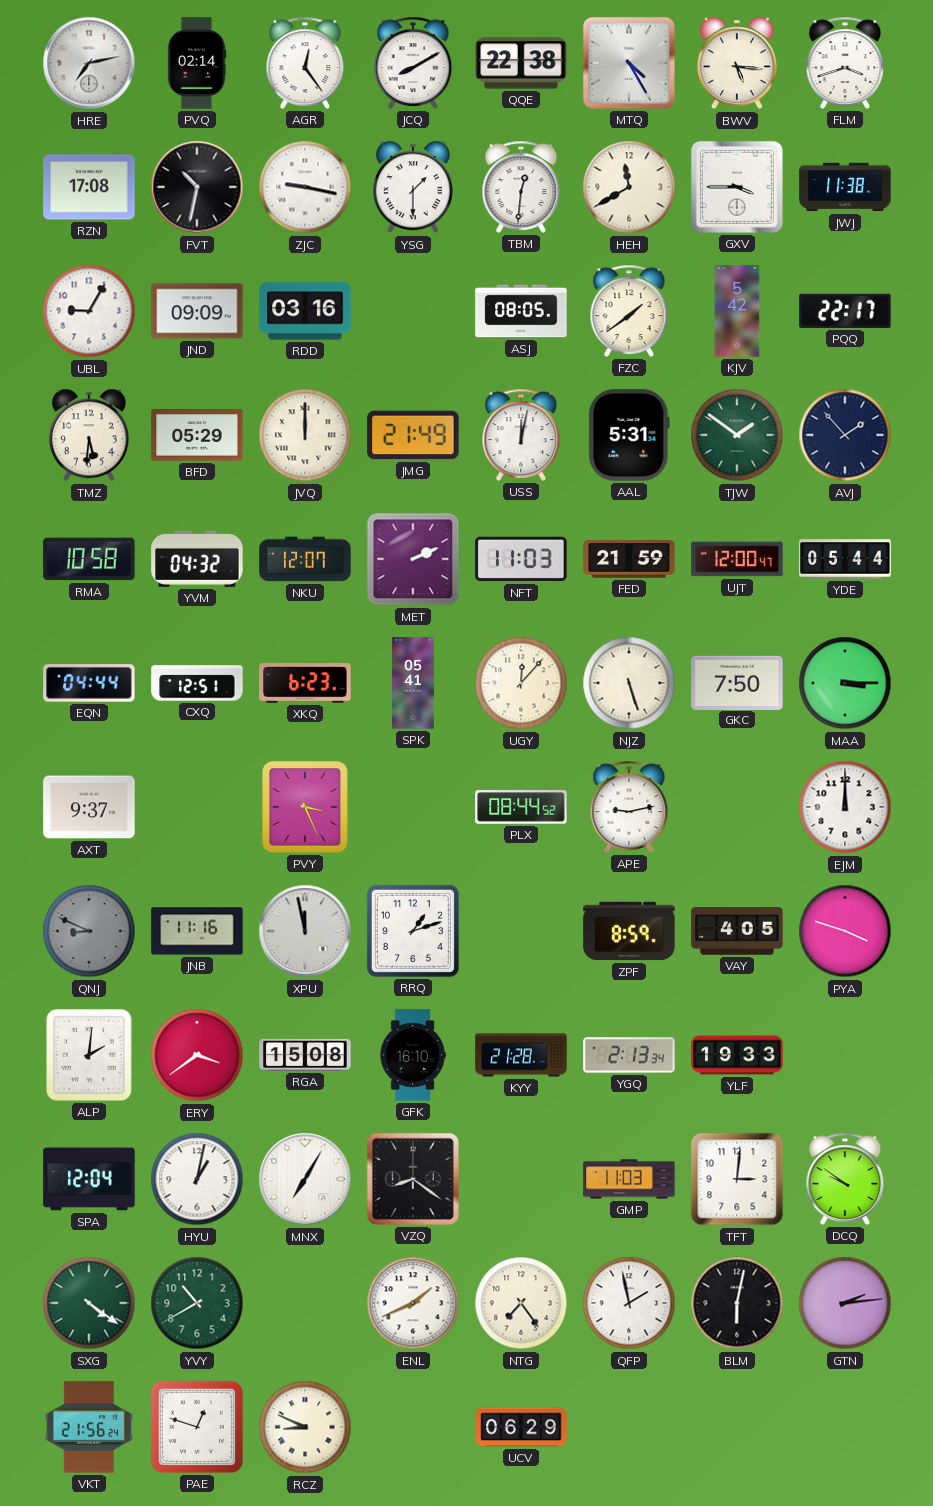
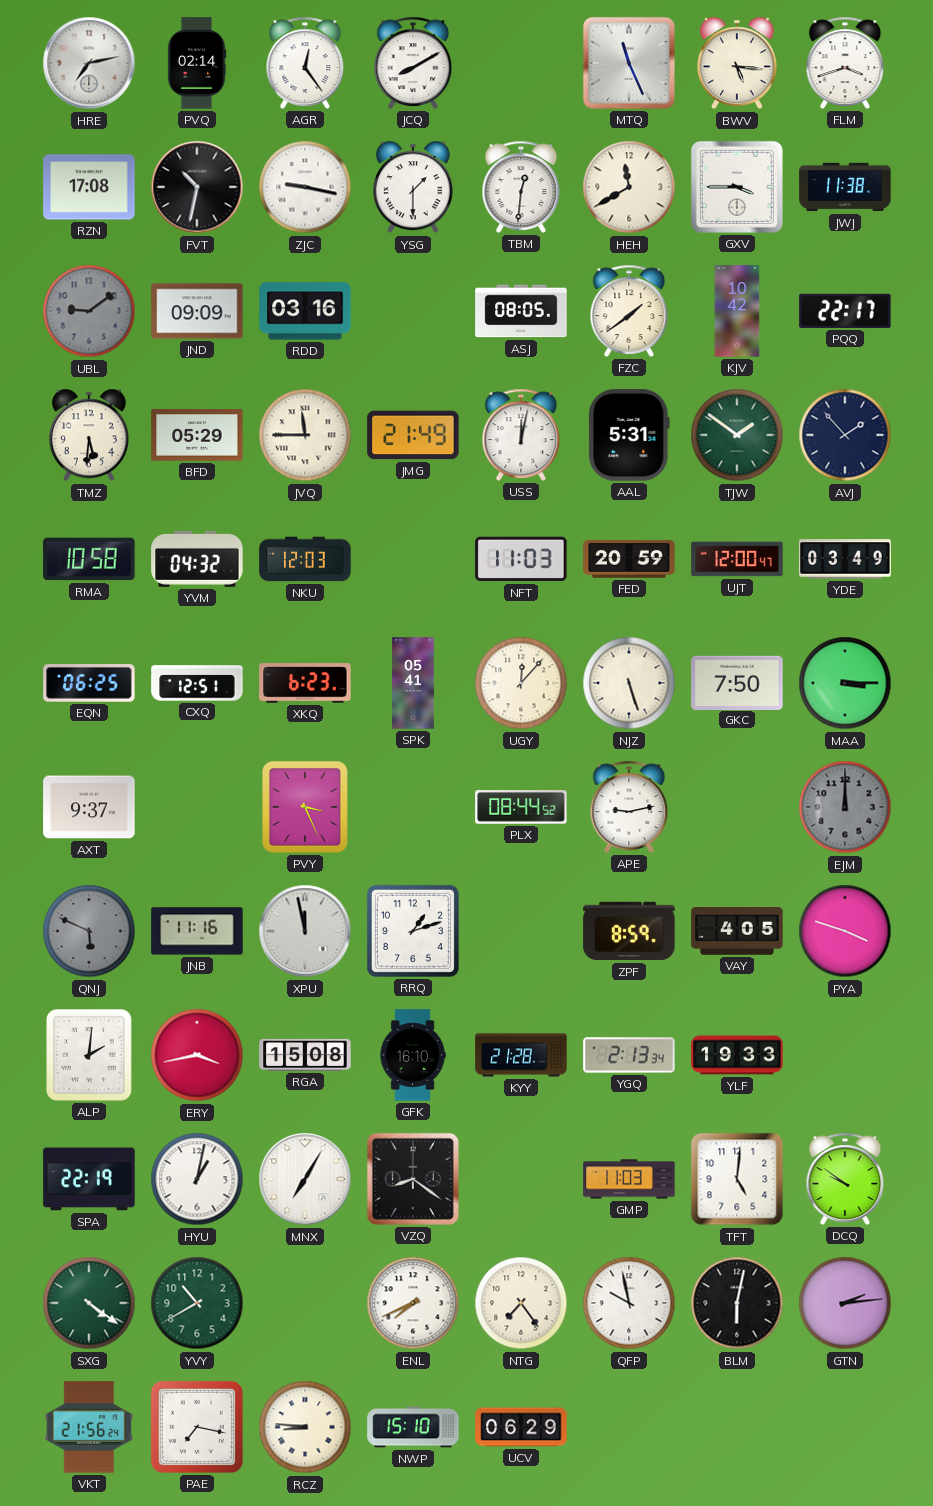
QQE: 22:38 -> none
MTQ: 4:25 -> 11:26
UBL: 9:05 -> 9:09
UBL dial: white -> grey
KJV: 5:42 -> 10:42
JVQ: 12:00 -> 11:45
NKU: 12:07 -> 12:03
MET: 2:11 -> none
FED: 21:59 -> 20:59
YDE: 05:44 -> 03:49
EQN: 04:44 -> 06:25
EJM dial: white -> grey
QNJ: 8:49 -> 5:49
ERY: 3:39 -> 3:43
SPA: 12:04 -> 22:19
TFT: 3:01 -> 5:01
ENL: 1:41 -> 7:41
QFP: 1:58 -> 9:58
PAE: 12:48 -> 7:17
RCZ: 8:49 -> 8:46
NWP: none -> 15:10
